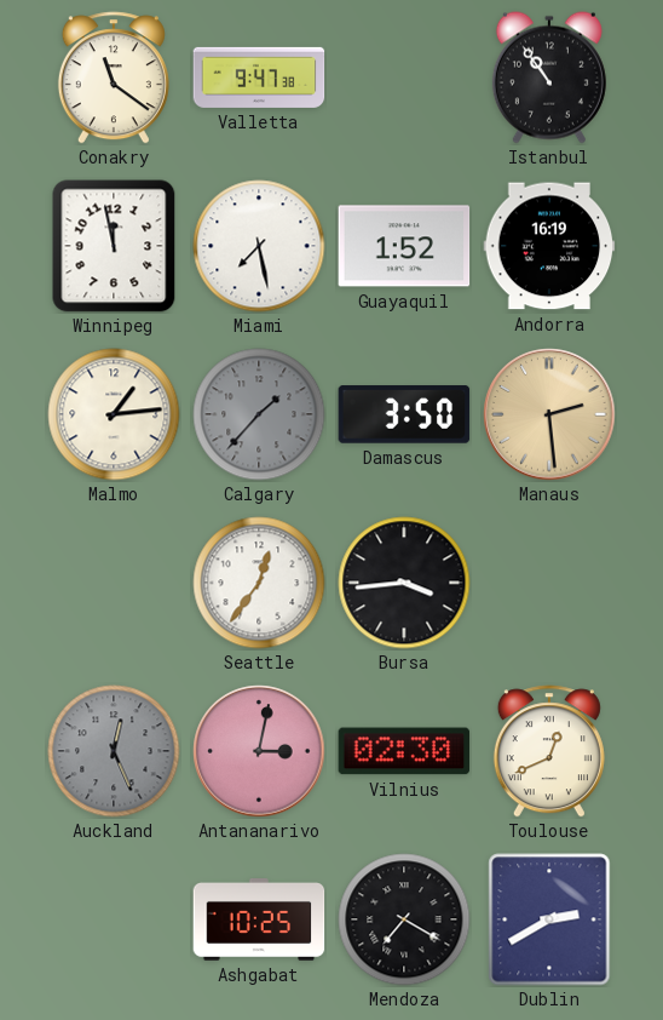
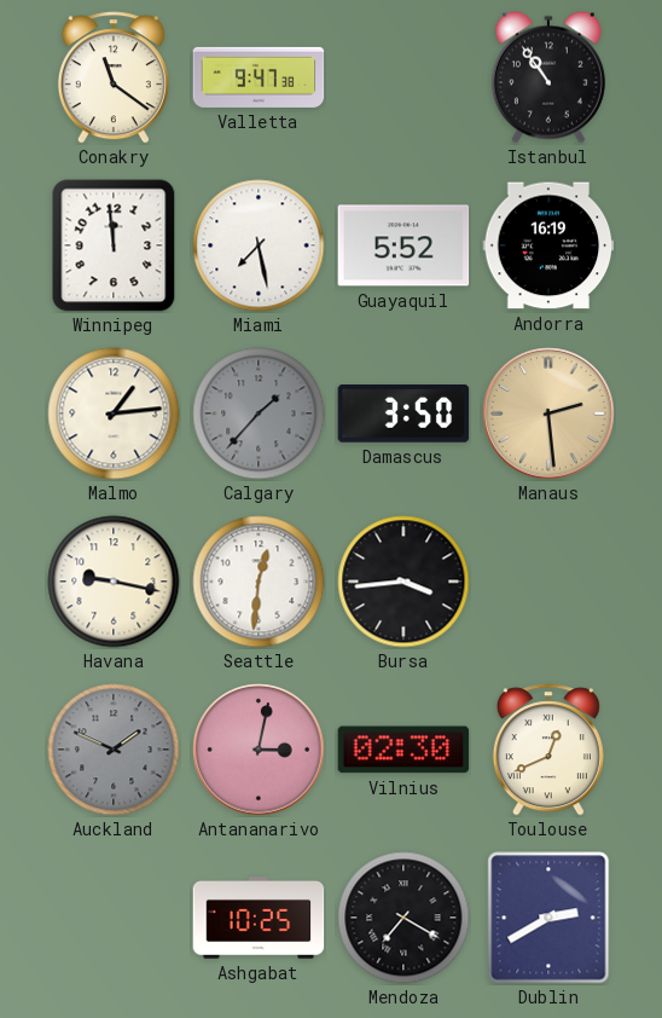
Winnipeg: 11:58 -> 11:59
Guayaquil: 1:52 -> 5:52
Havana: none -> 9:17
Seattle: 12:36 -> 12:31
Auckland: 12:26 -> 1:49
